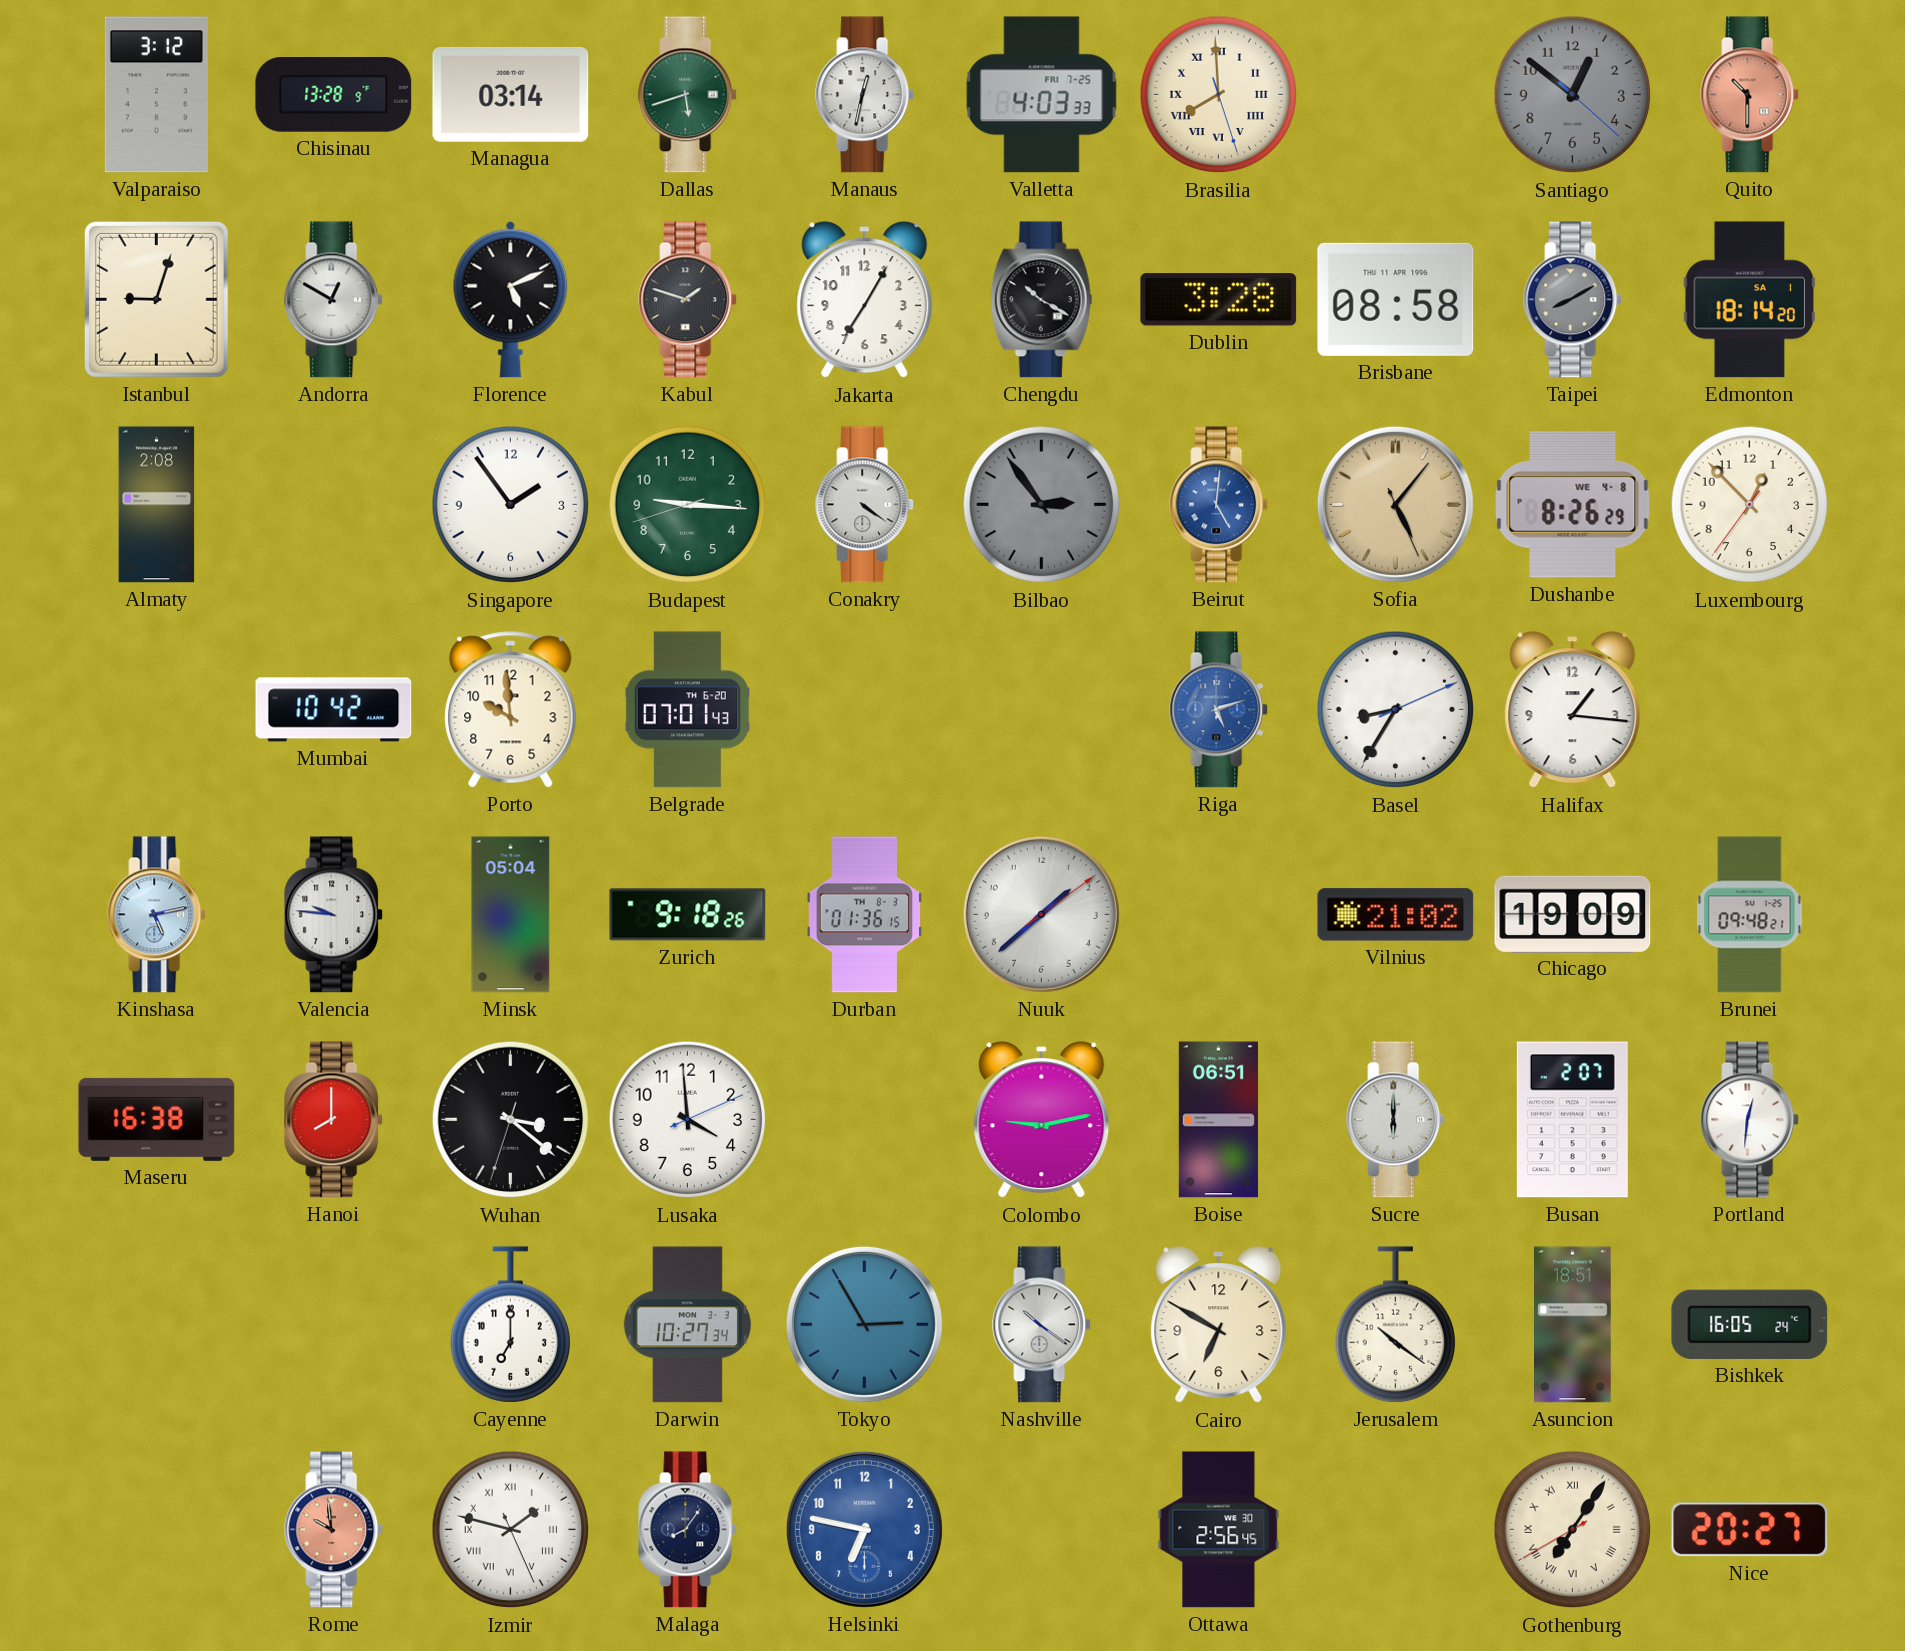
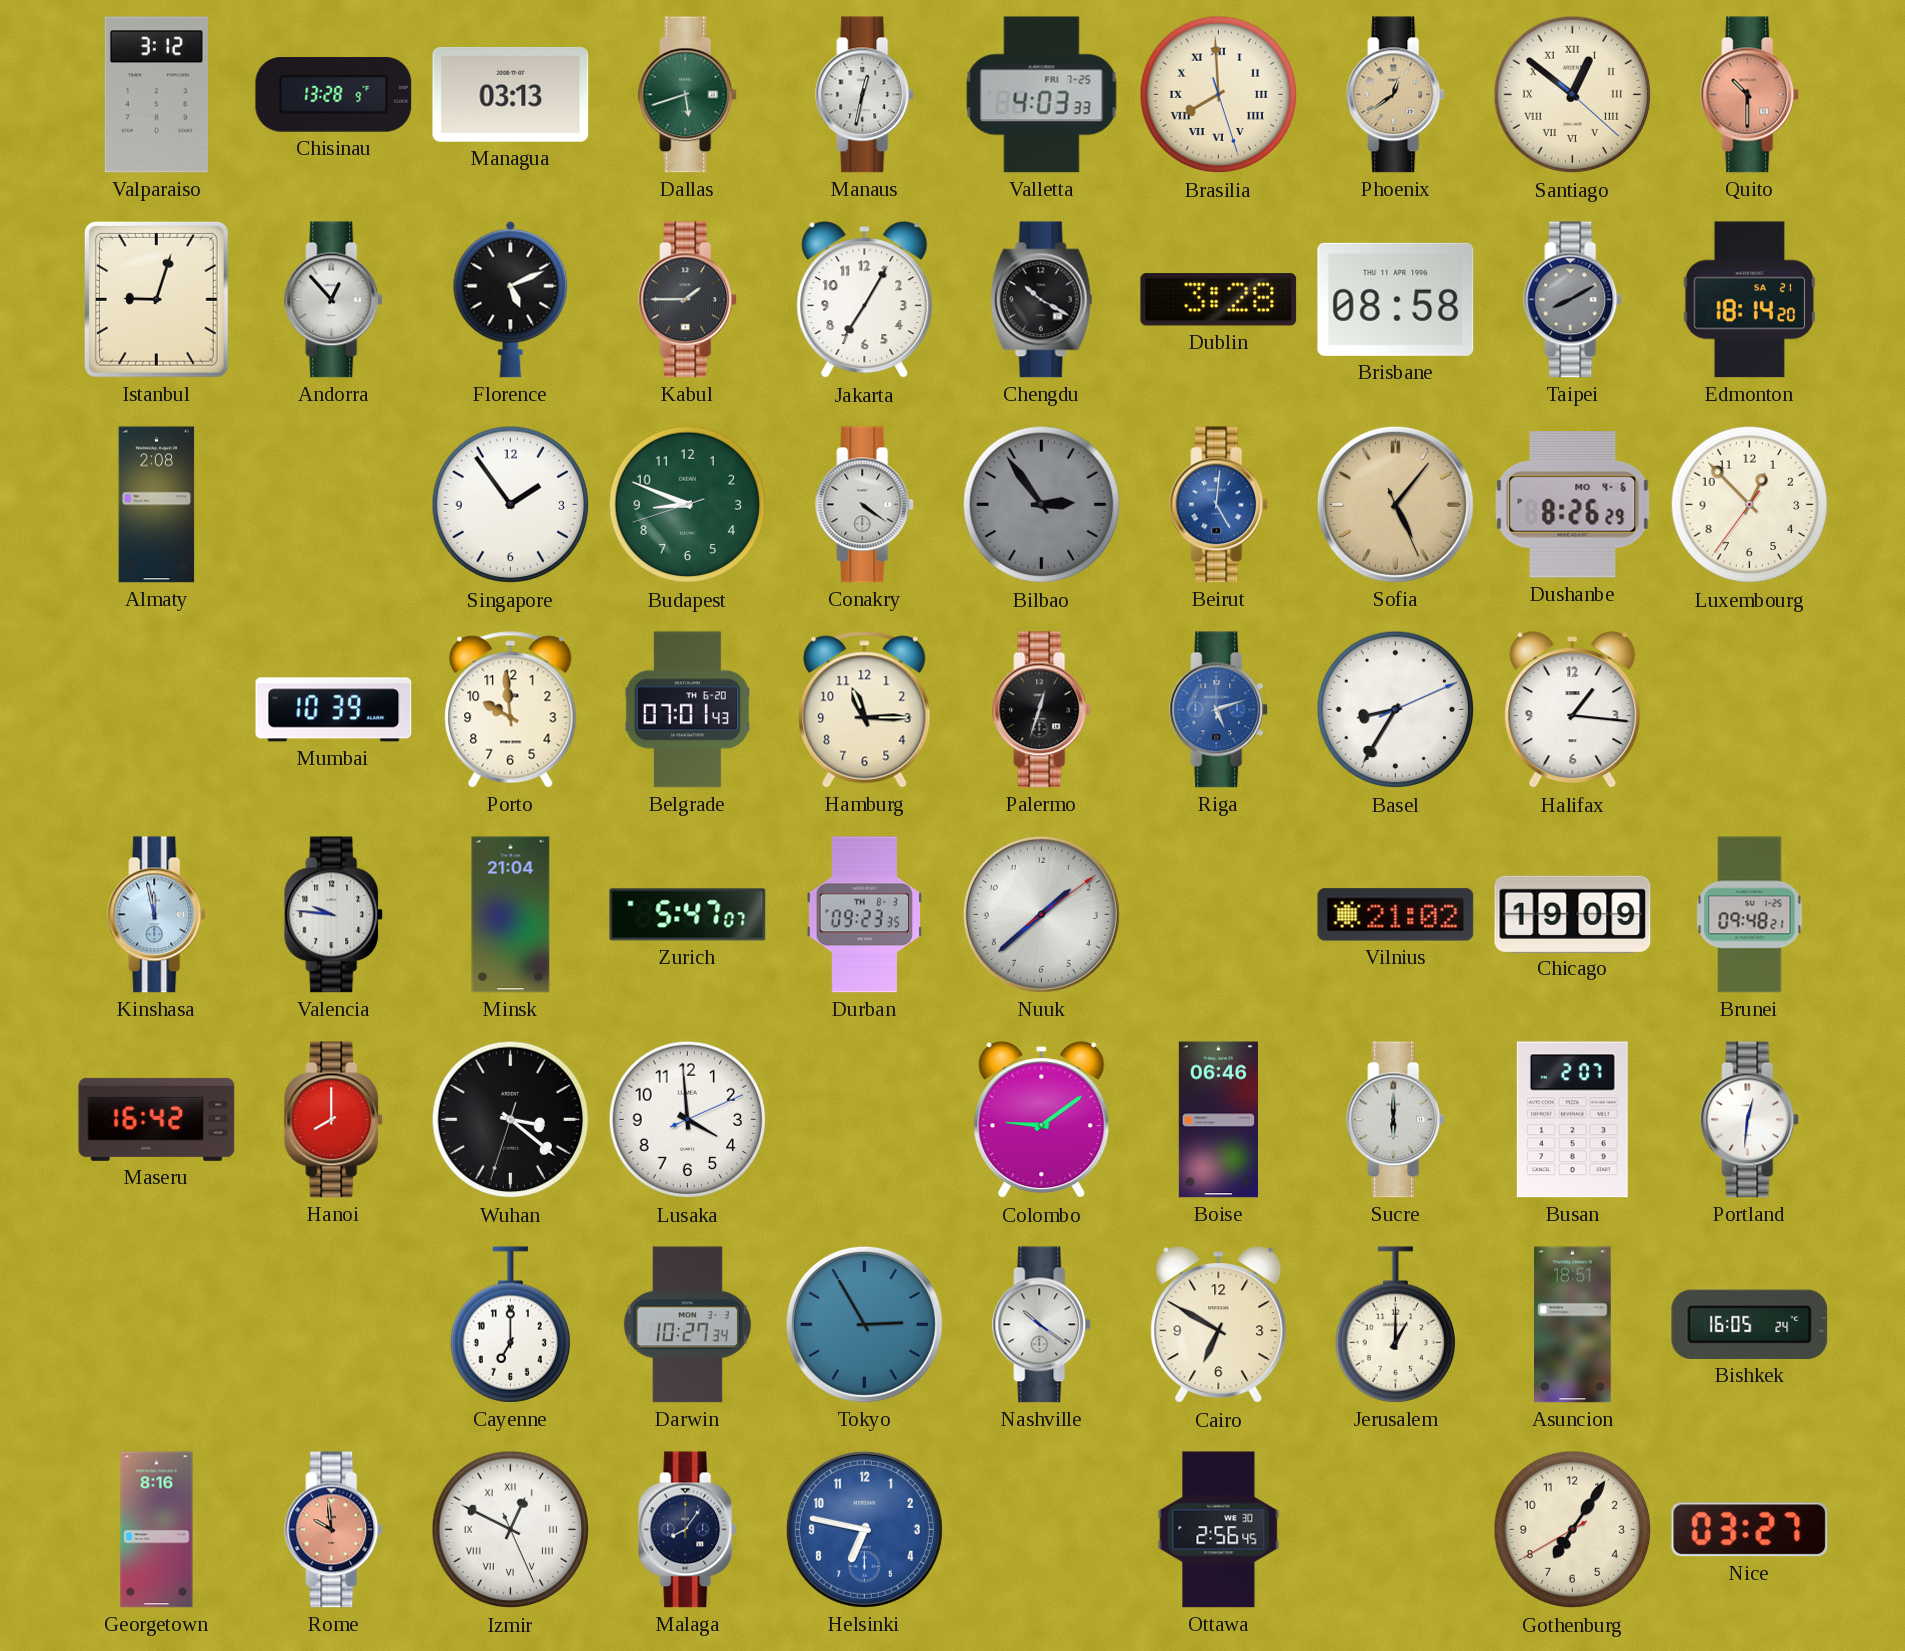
Managua: 03:14 -> 03:13
Phoenix: none -> 12:39
Santiago dial: grey -> cream
Santiago numerals: Arabic -> Roman
Andorra: 12:50 -> 12:53
Kabul: 1:48 -> 1:45
Edmonton date: SA 1 -> SA 21
Budapest: 9:15 -> 8:48
Dushanbe date: WE 4-8 -> MO 4-6
Mumbai: 10:42 -> 10:39
Hamburg: none -> 11:15
Palermo: none -> 12:33
Kinshasa: 5:13 -> 11:58
Minsk: 05:04 -> 21:04
Zurich: 9:18 -> 5:47
Durban: 01:36 -> 09:23
Maseru: 16:38 -> 16:42
Colombo: 9:13 -> 9:09
Boise: 06:51 -> 06:46
Jerusalem: 10:21 -> 1:00
Georgetown: none -> 8:16
Izmir: 1:47 -> 12:49
Gothenburg numerals: Roman -> Arabic
Nice: 20:27 -> 03:27
